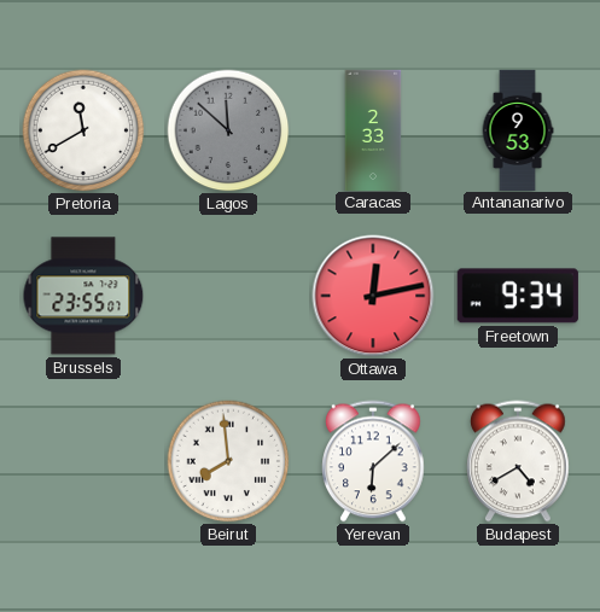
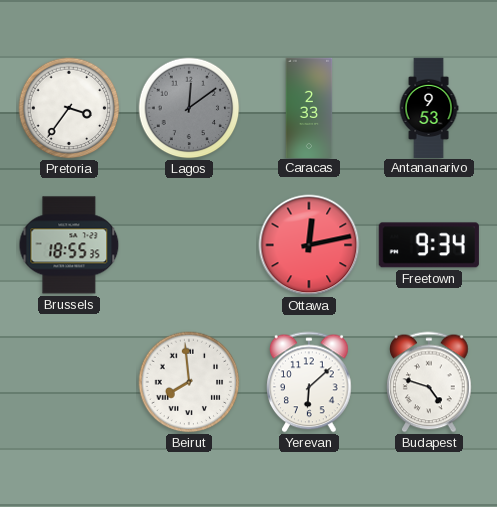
Pretoria: 11:40 -> 3:36
Lagos: 11:52 -> 12:09
Brussels: 23:55 -> 18:55
Budapest: 4:40 -> 4:48
